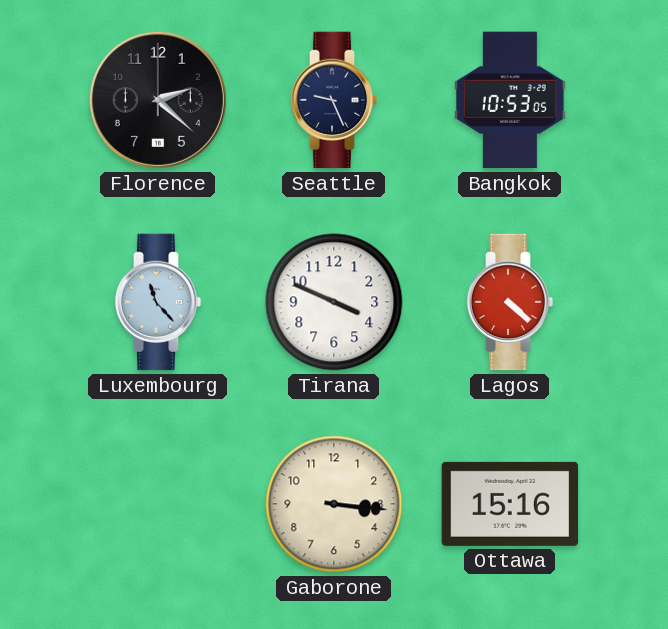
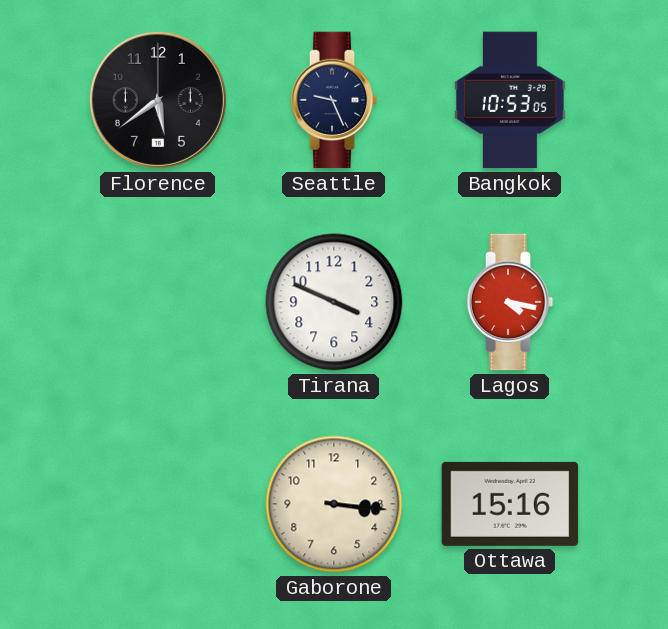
Florence: 2:22 -> 5:39
Luxembourg: 11:23 -> none
Lagos: 4:22 -> 4:17
